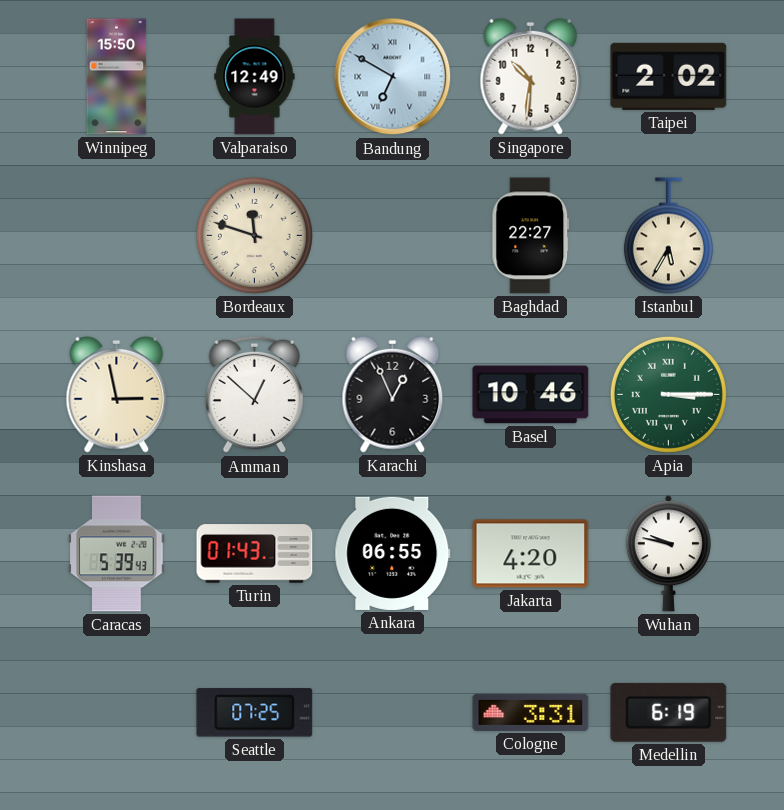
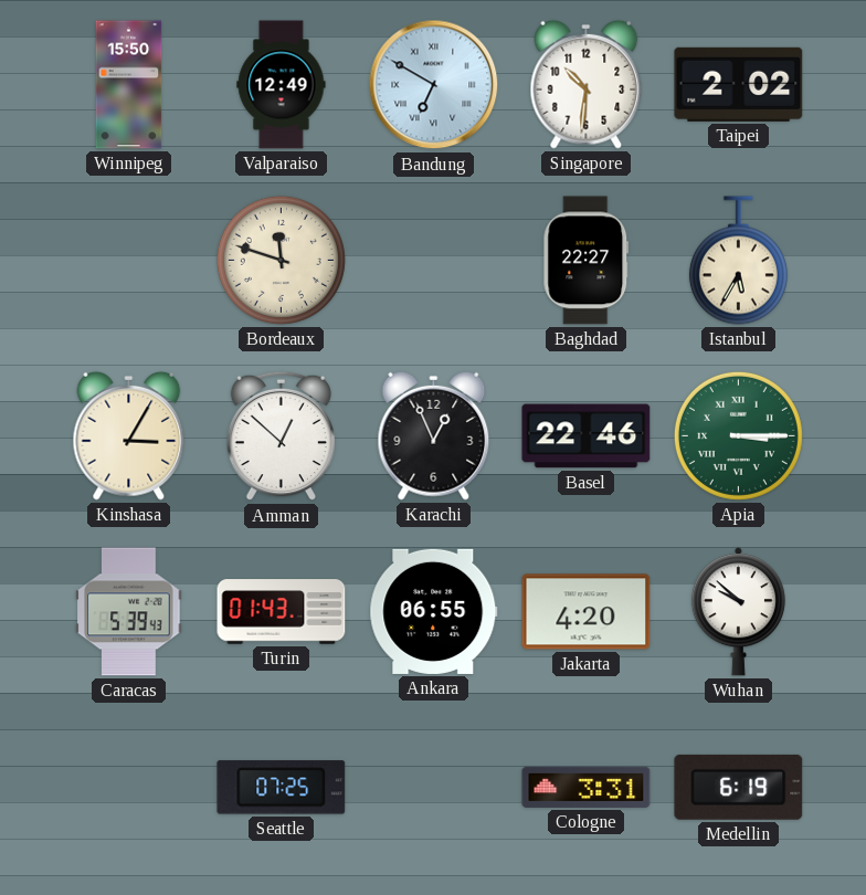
Kinshasa: 2:58 -> 3:05
Basel: 10:46 -> 22:46
Wuhan: 9:47 -> 9:52
